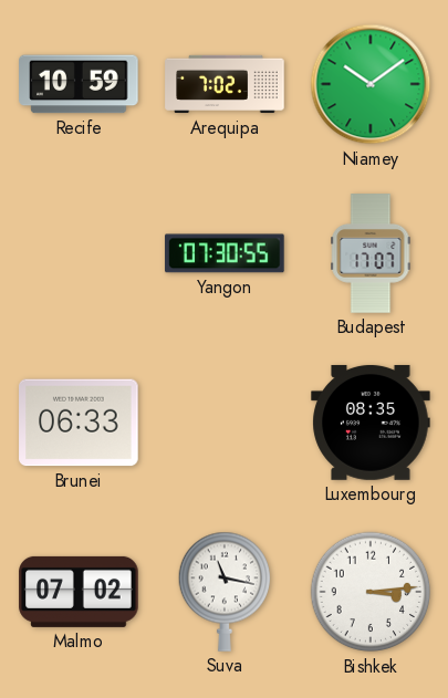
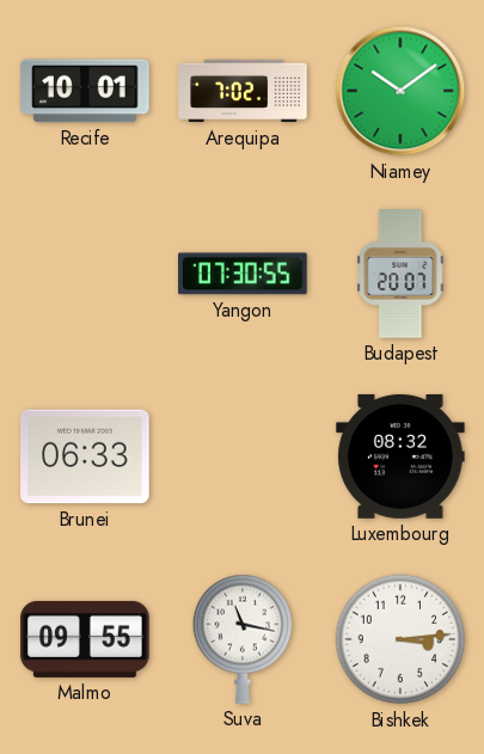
Recife: 10:59 -> 10:01
Budapest: 17:07 -> 20:07
Luxembourg: 08:35 -> 08:32
Malmo: 07:02 -> 09:55
